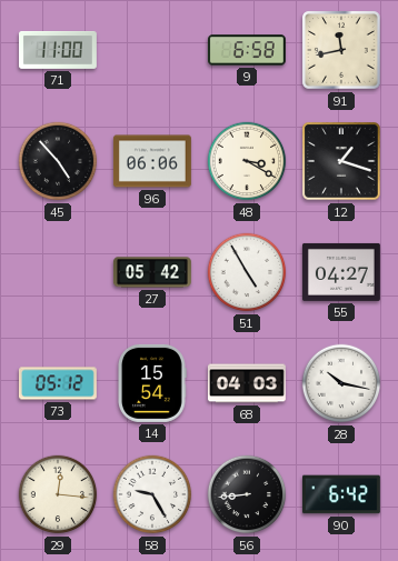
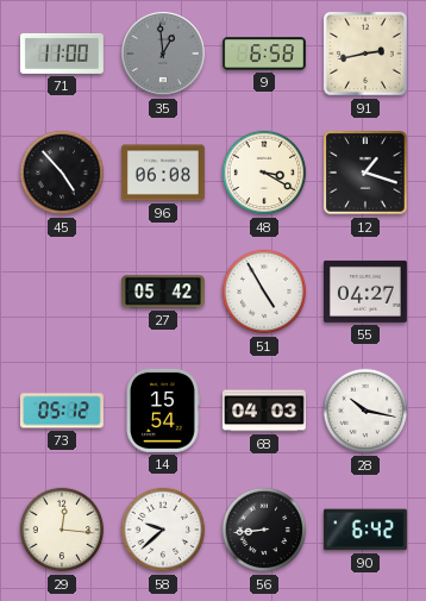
35: none -> 12:59
91: 11:43 -> 2:43
96: 06:06 -> 06:08
58: 9:25 -> 9:38
